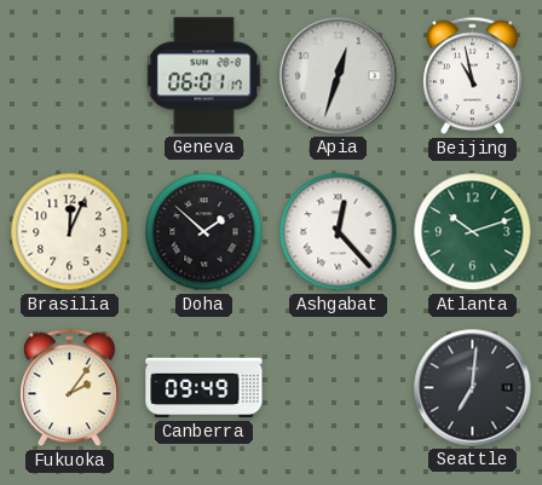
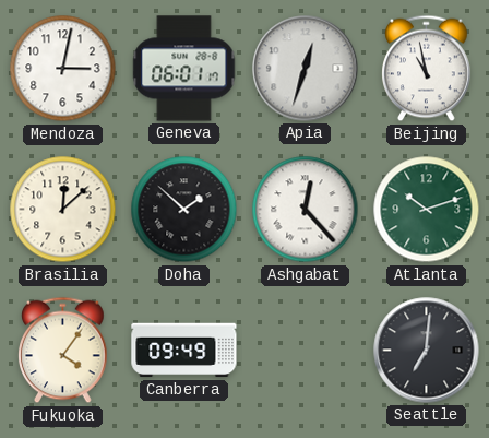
Mendoza: none -> 3:02
Brasilia: 12:04 -> 12:08
Fukuoka: 2:06 -> 4:06
